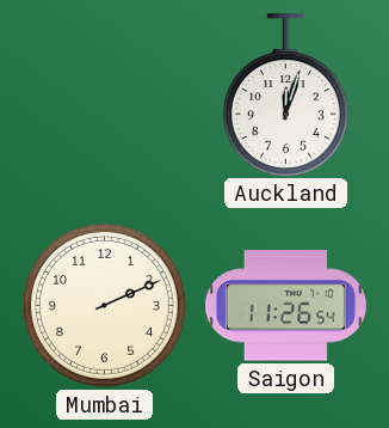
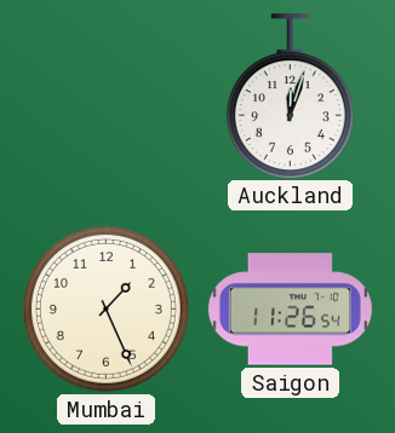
Mumbai: 2:11 -> 1:26
